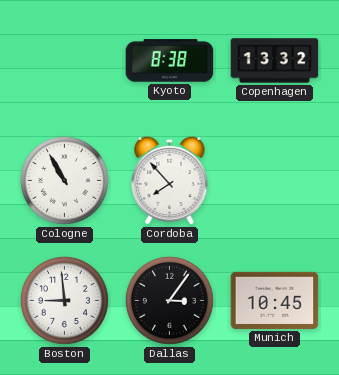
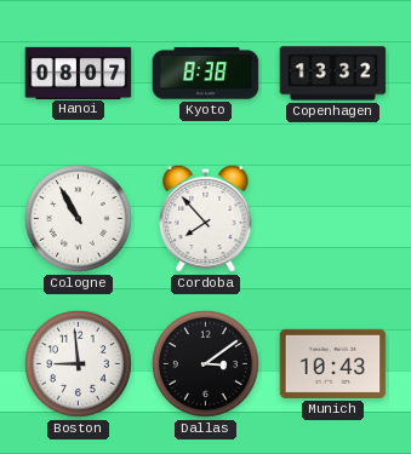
Hanoi: none -> 08:07
Dallas: 3:06 -> 3:09
Munich: 10:45 -> 10:43
